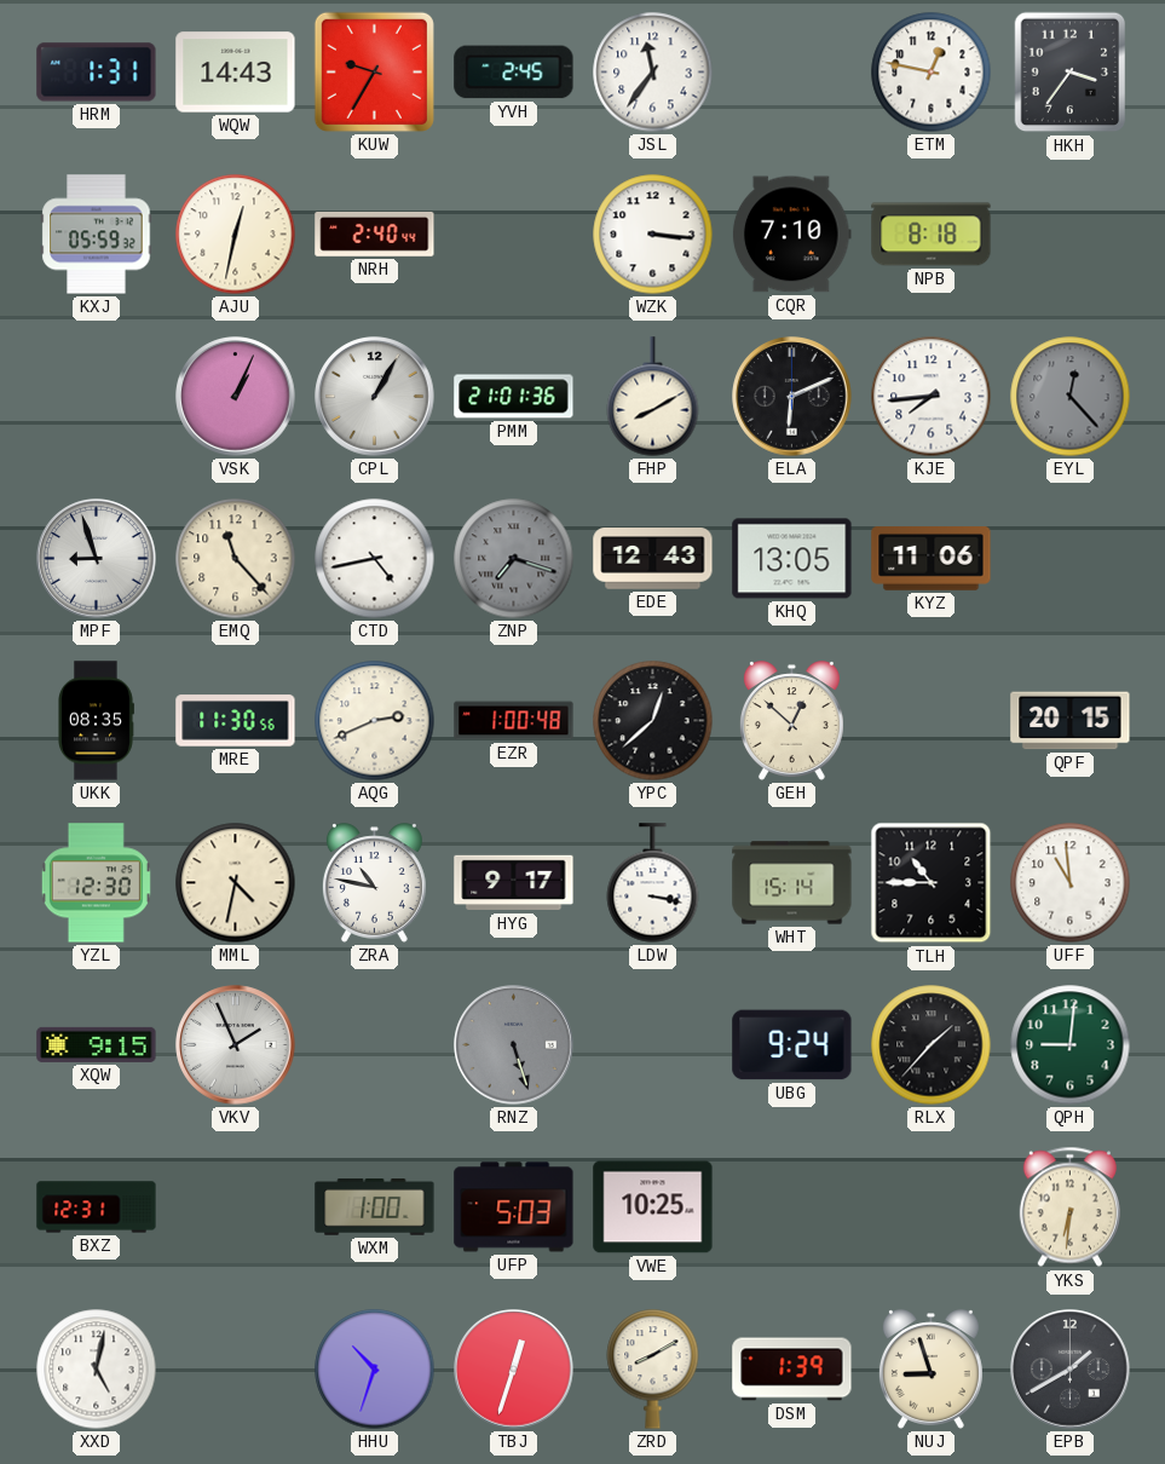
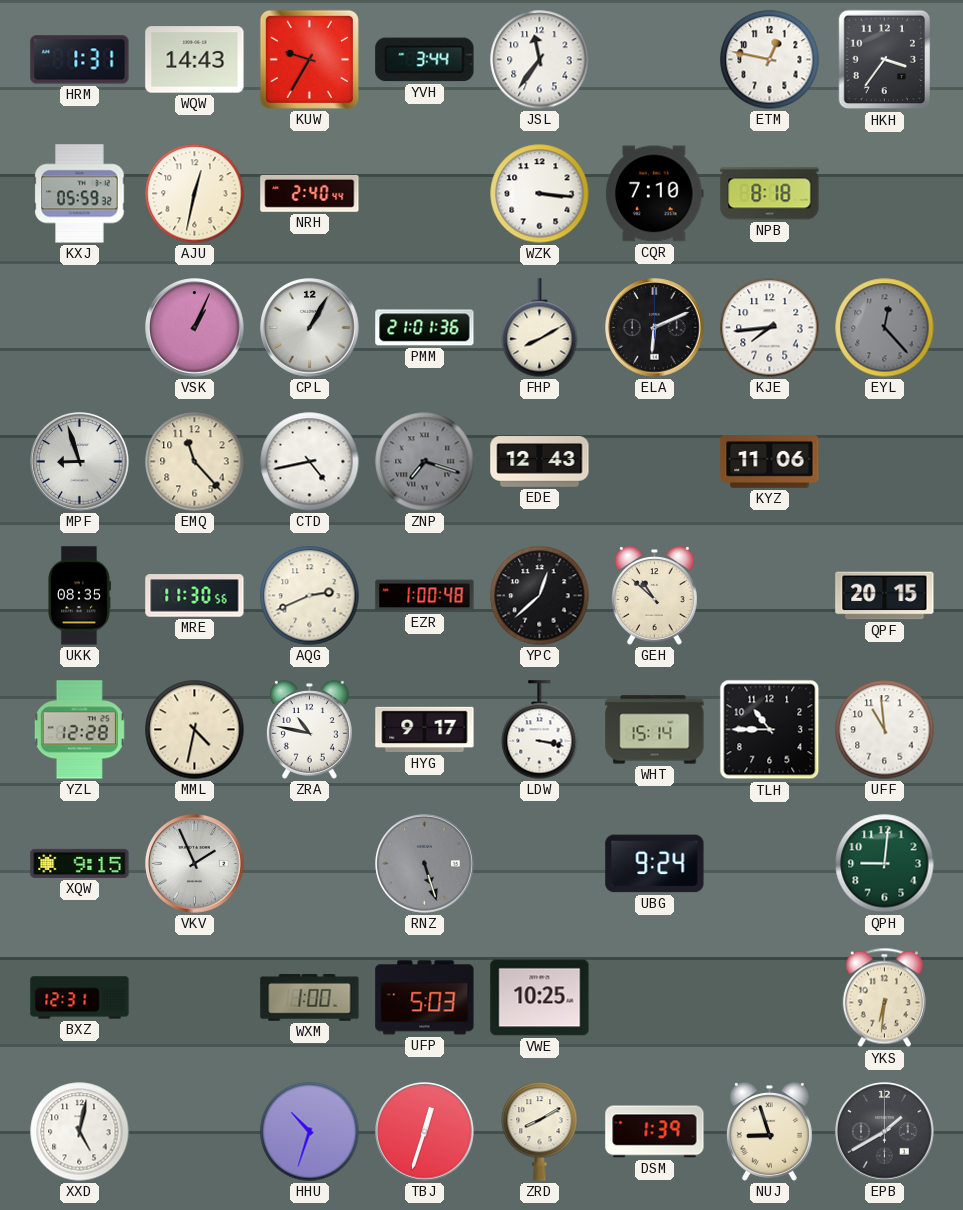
YVH: 2:45 -> 3:44
KHQ: 13:05 -> none
GEH: 12:52 -> 10:52
YZL: 12:30 -> 12:28
RLX: 1:37 -> none
